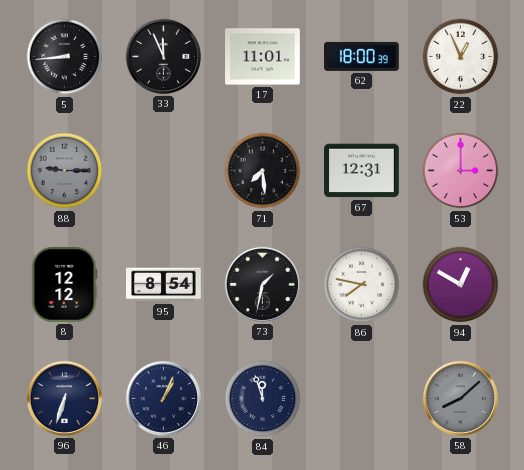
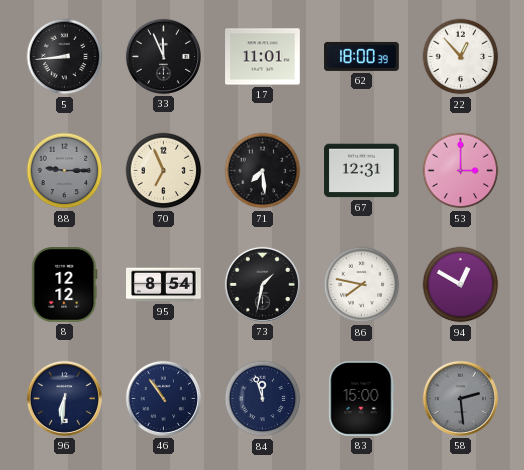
22: 12:56 -> 12:53
70: none -> 6:56
96: 6:33 -> 6:31
46: 1:04 -> 10:54
83: none -> 15:00
58: 8:08 -> 2:29
